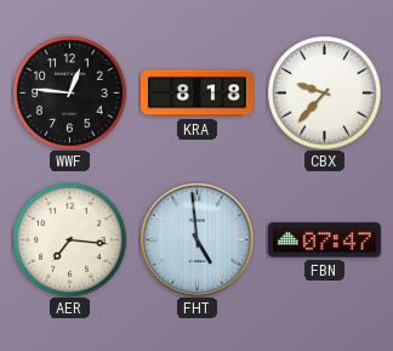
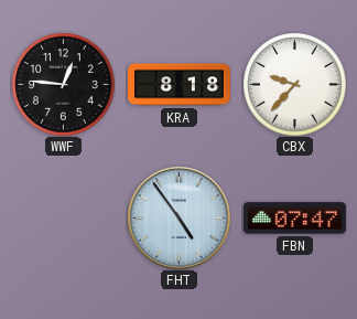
AER: 7:16 -> none
FHT: 4:59 -> 4:54
